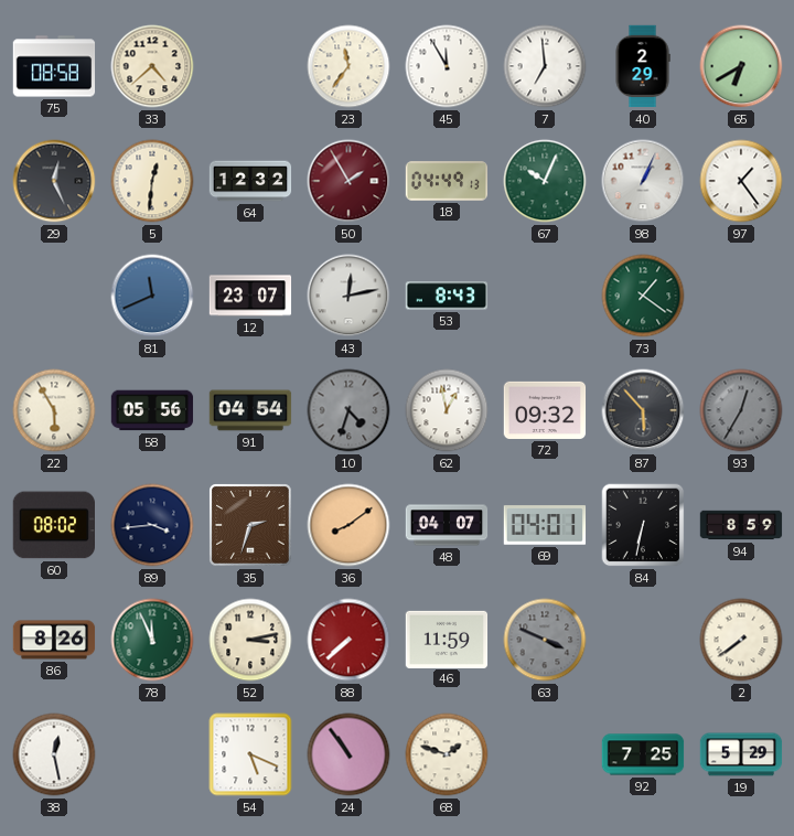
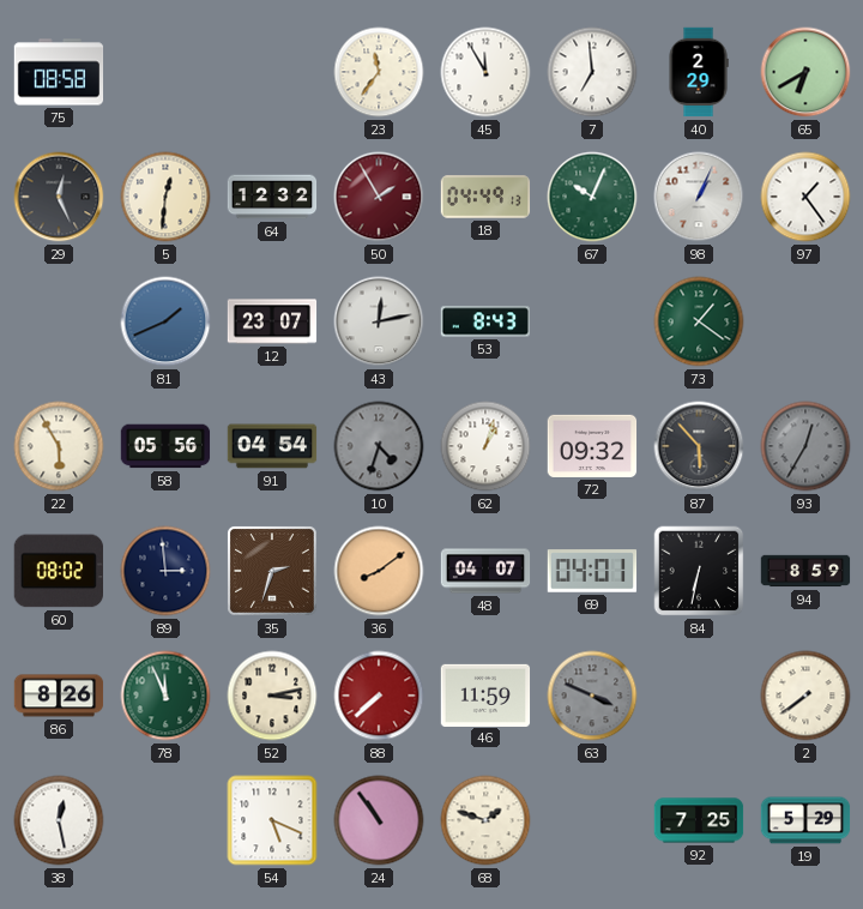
33: 4:38 -> none
81: 11:41 -> 1:41
62: 12:58 -> 1:03
89: 3:44 -> 2:59
